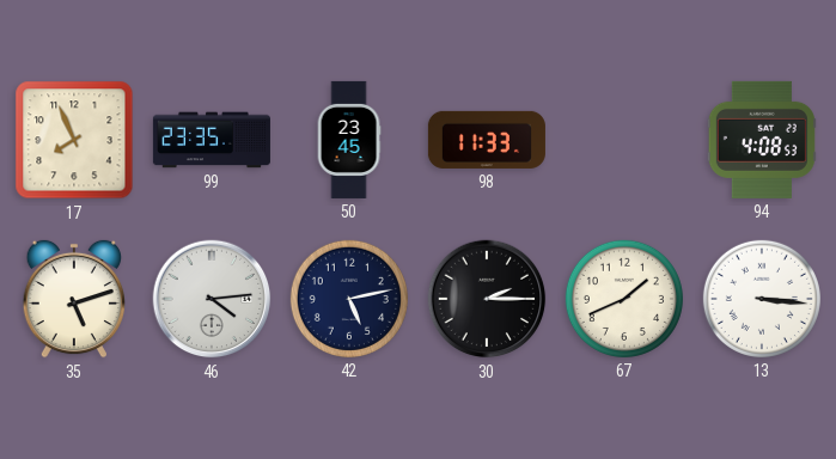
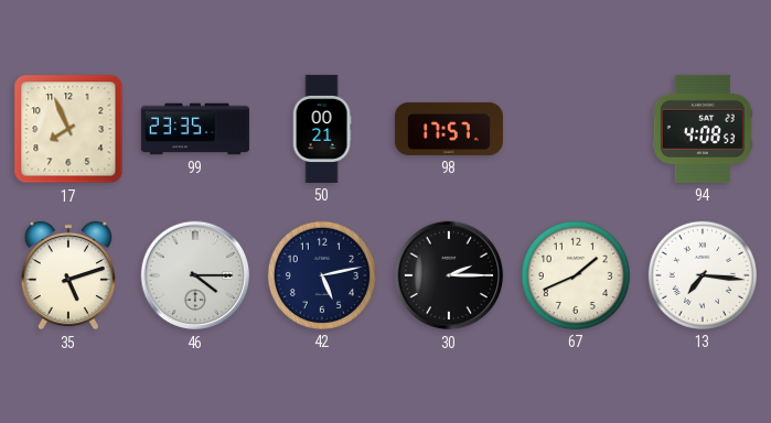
50: 23:45 -> 00:21
98: 11:33 -> 17:57
46: 4:14 -> 4:15
13: 3:16 -> 7:16
